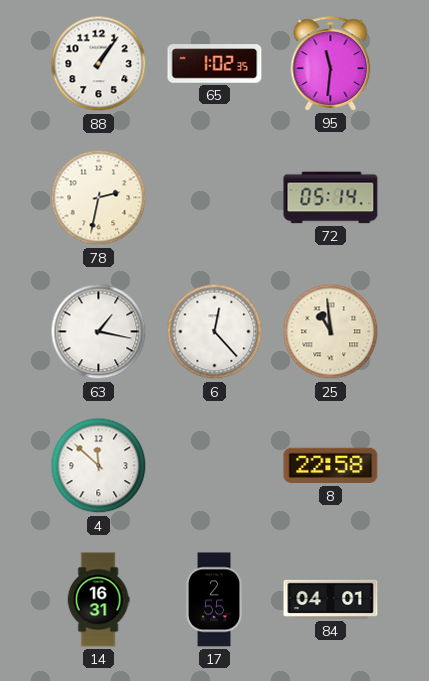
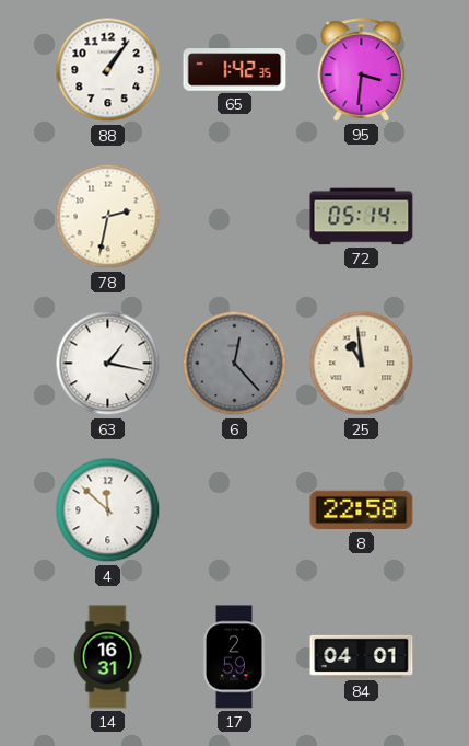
65: 1:02 -> 1:42
95: 11:31 -> 3:31
6 dial: white -> grey
17: 2:55 -> 2:59
